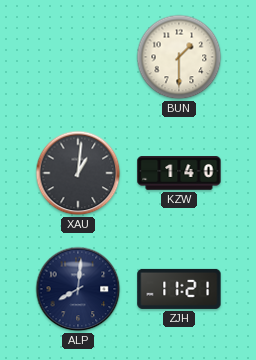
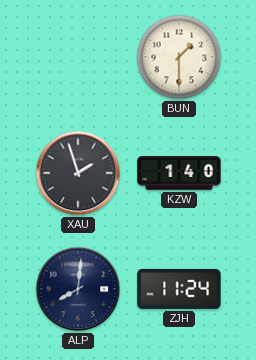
XAU: 1:01 -> 1:57
ZJH: 11:21 -> 11:24
